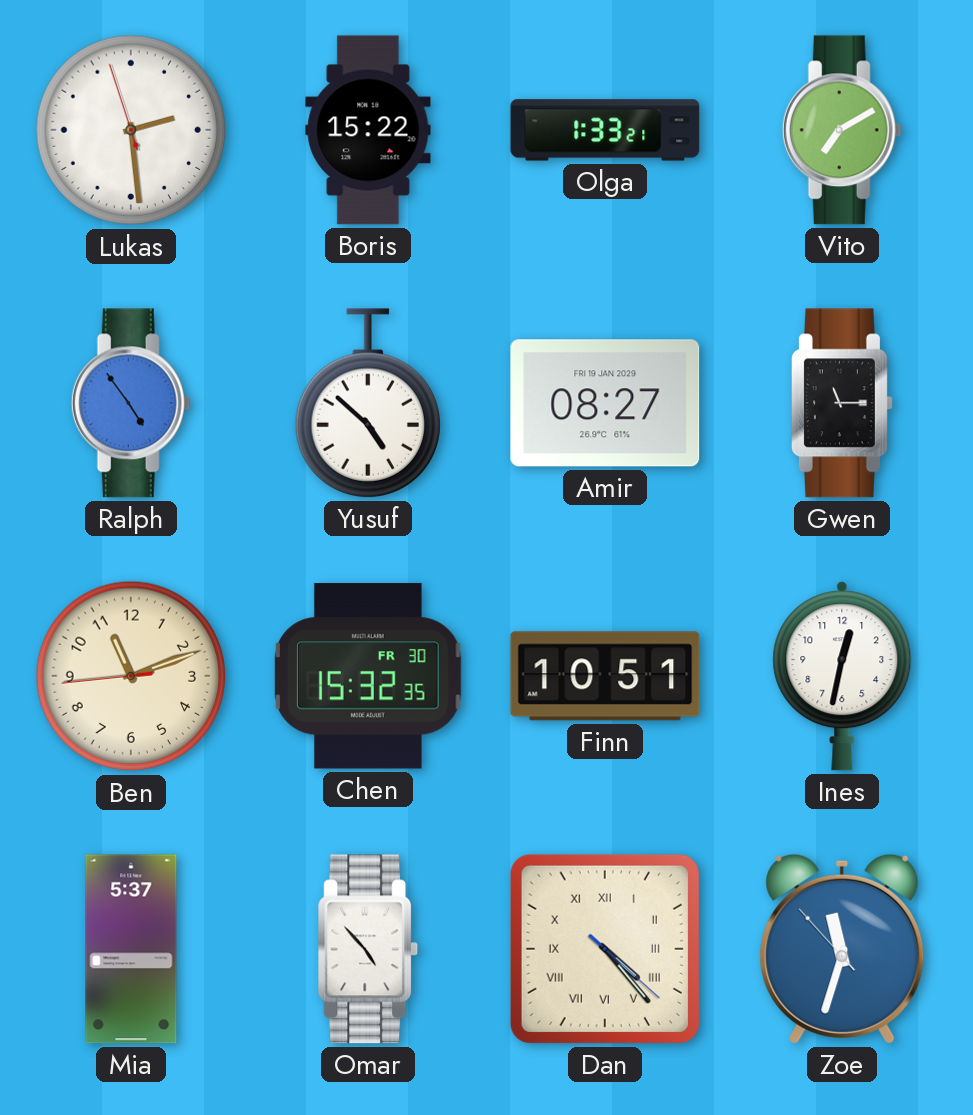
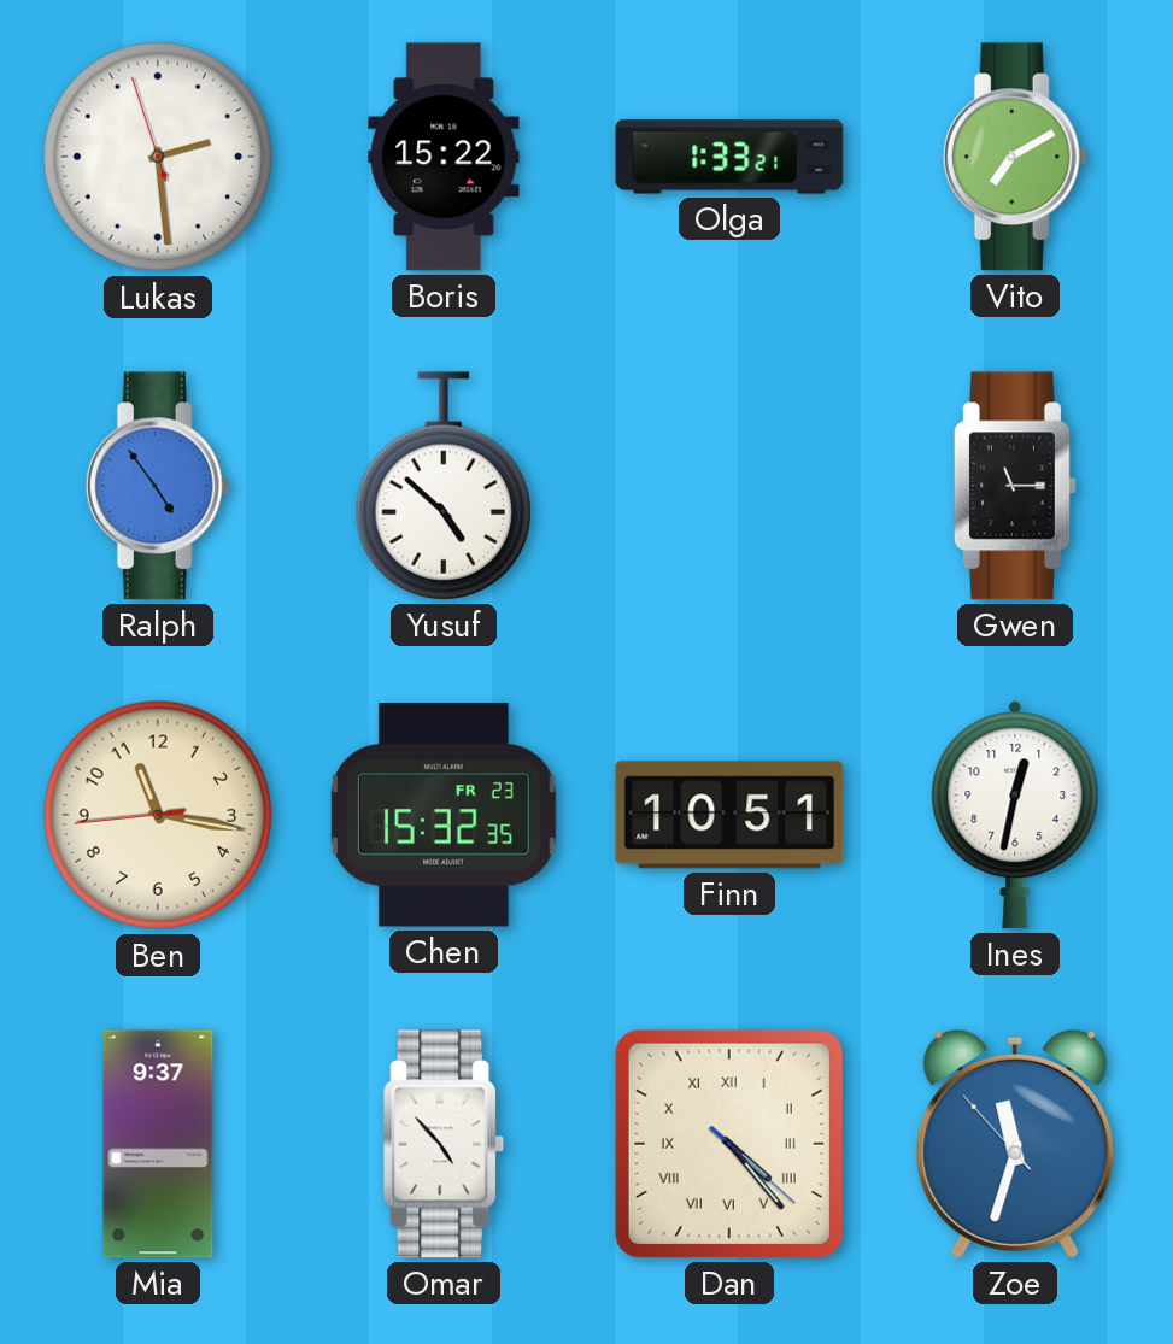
Amir: 08:27 -> none
Ben: 11:11 -> 11:16
Chen date: FR 30 -> FR 23
Mia: 5:37 -> 9:37
